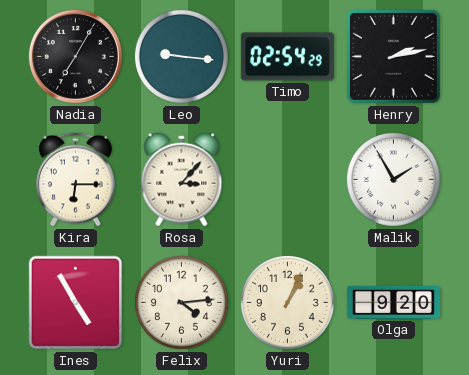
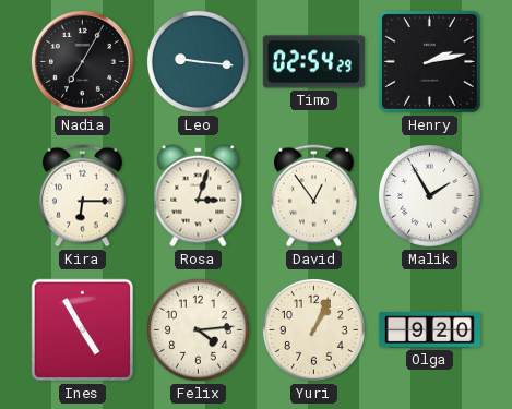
Rosa: 3:07 -> 3:03
David: none -> 12:54
